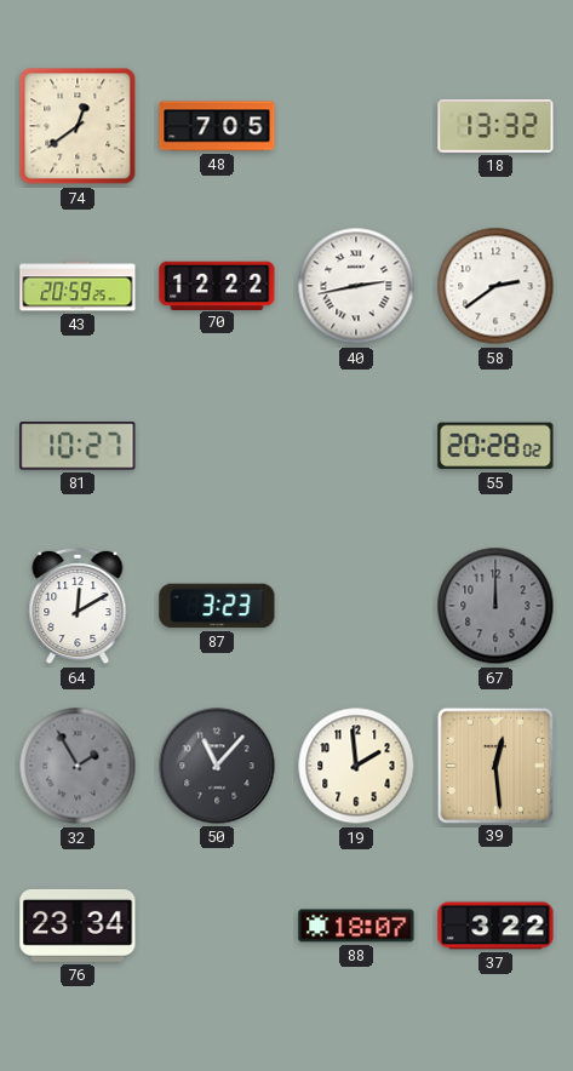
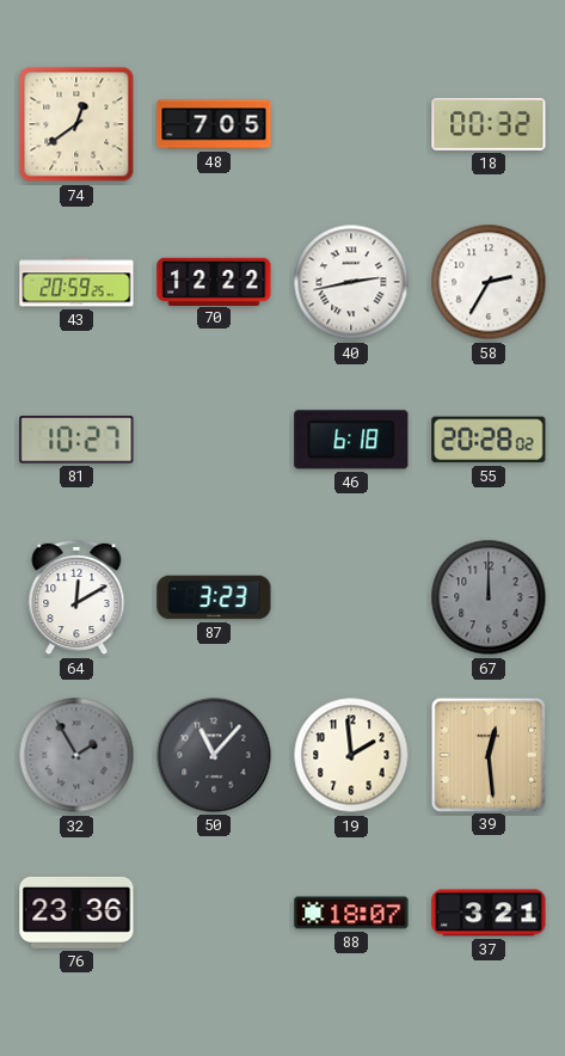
18: 13:32 -> 00:32
58: 2:39 -> 2:35
46: none -> 6:18
76: 23:34 -> 23:36
37: 3:22 -> 3:21
